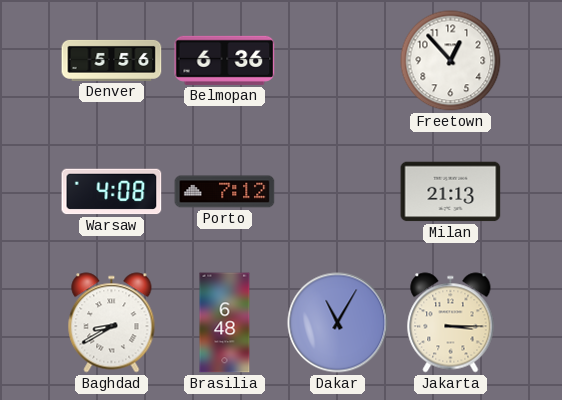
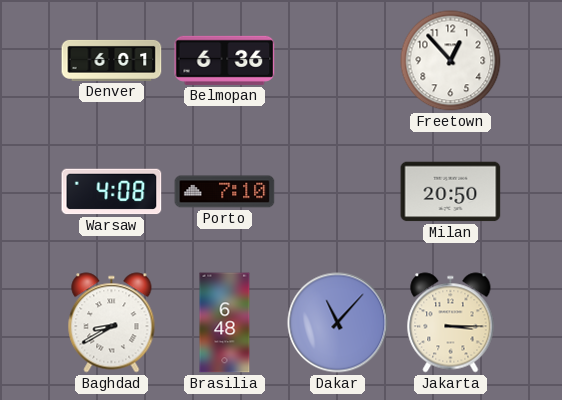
Denver: 5:56 -> 6:01
Porto: 7:12 -> 7:10
Milan: 21:13 -> 20:50
Dakar: 11:05 -> 11:07
